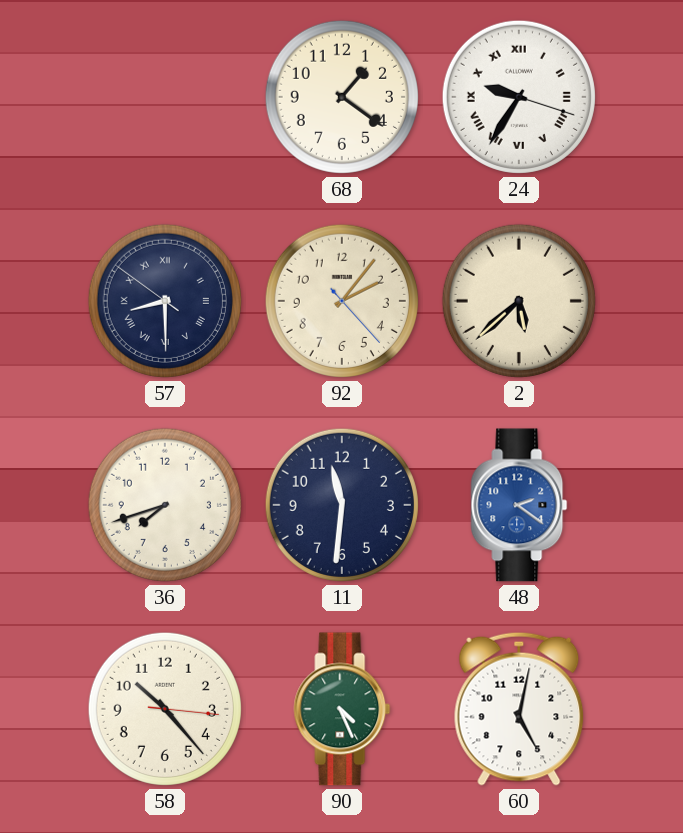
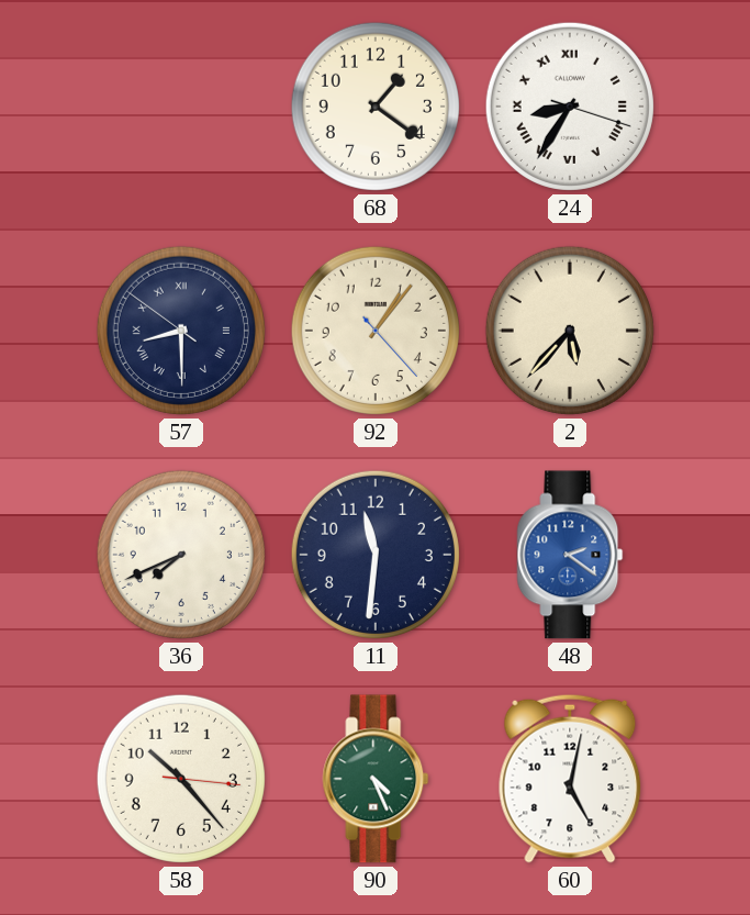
24: 9:35 -> 8:35
92: 2:06 -> 1:06
2: 5:38 -> 5:37
36: 7:42 -> 7:41
